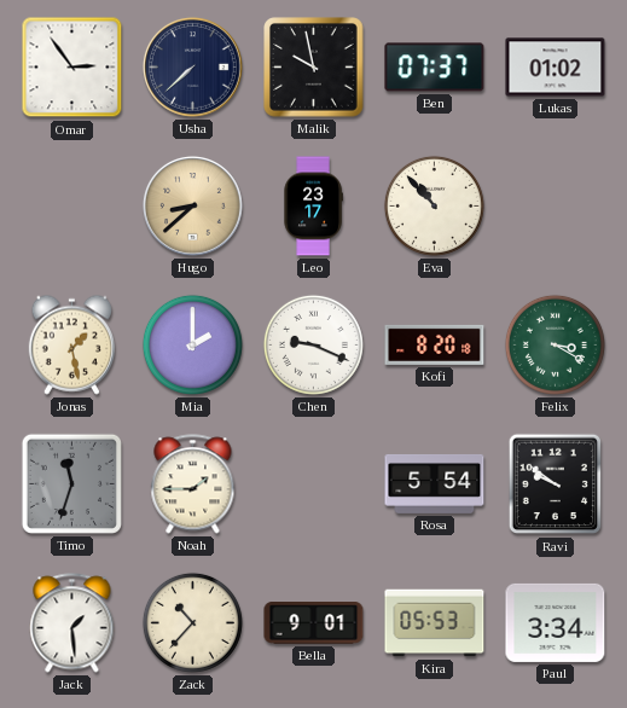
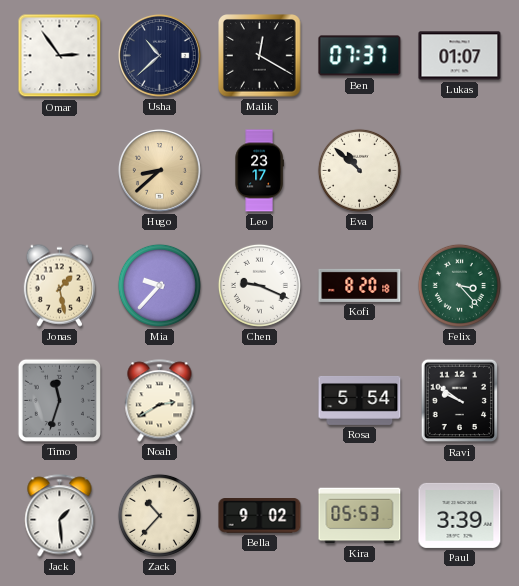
Usha: 7:38 -> 10:38
Malik: 9:58 -> 12:20
Lukas: 01:02 -> 01:07
Eva: 10:53 -> 10:52
Mia: 2:00 -> 9:37
Felix: 3:20 -> 3:23
Noah: 1:45 -> 2:40
Bella: 9:01 -> 9:02
Paul: 3:34 -> 3:39
